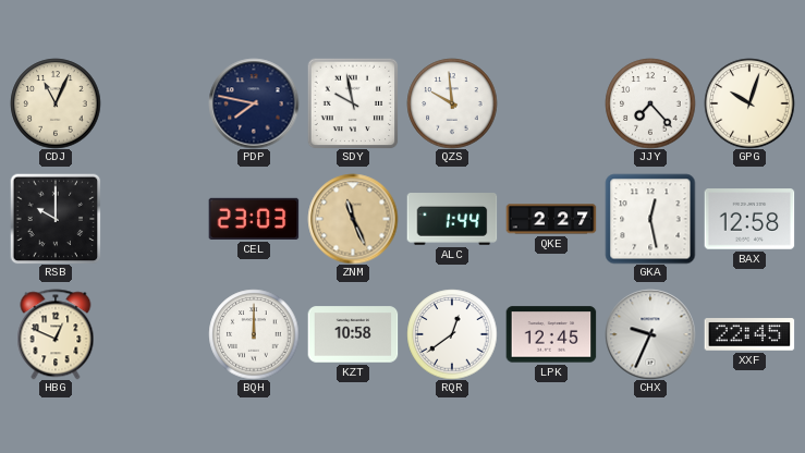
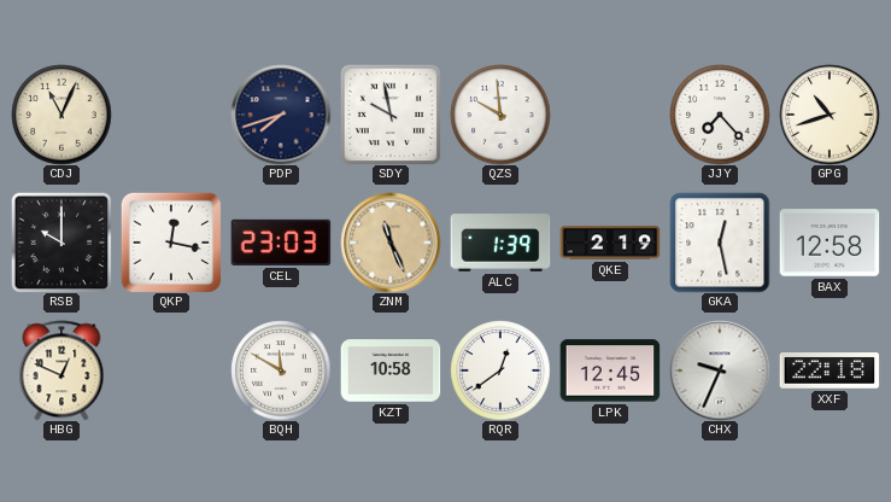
PDP: 7:47 -> 7:42
GPG: 10:03 -> 10:42
QKP: none -> 12:17
ALC: 1:44 -> 1:39
QKE: 2:27 -> 2:19
BQH: 12:00 -> 11:50
XXF: 22:45 -> 22:18
